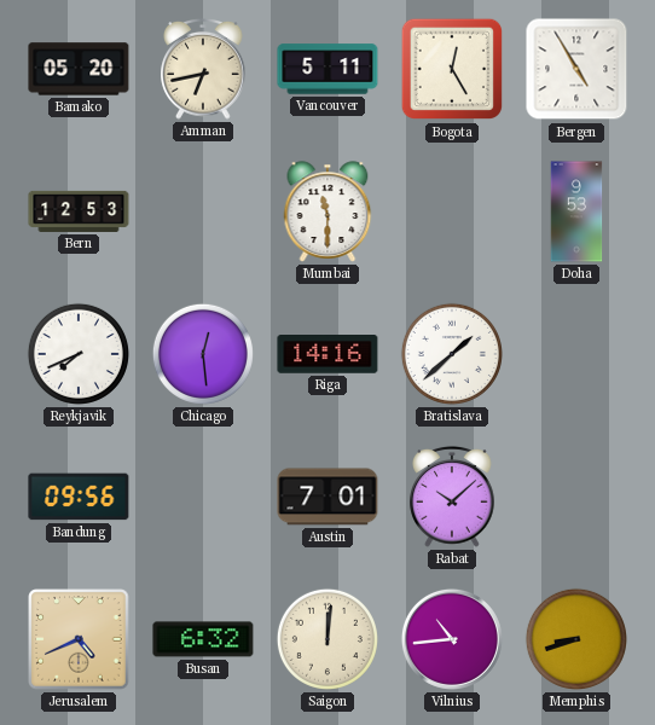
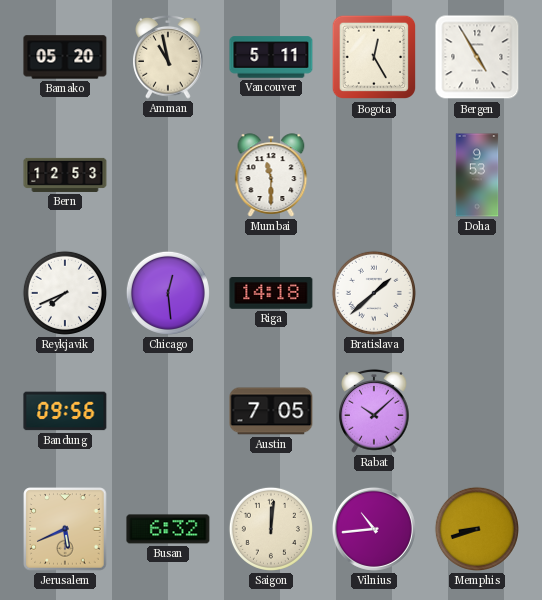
Amman: 6:43 -> 10:58
Riga: 14:16 -> 14:18
Austin: 7:01 -> 7:05
Jerusalem: 4:41 -> 5:41
